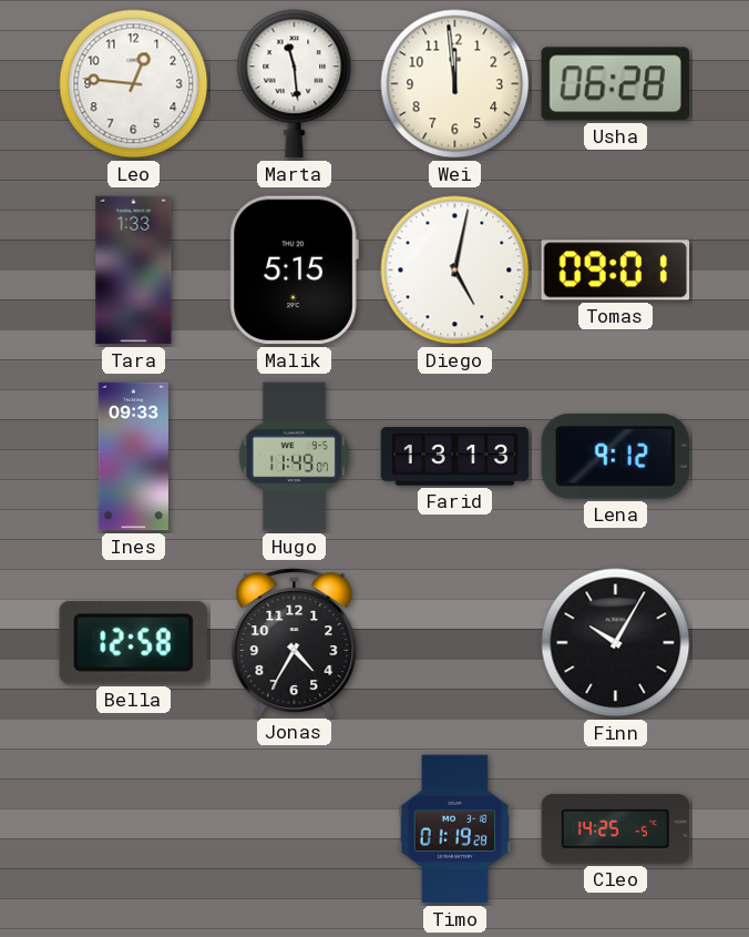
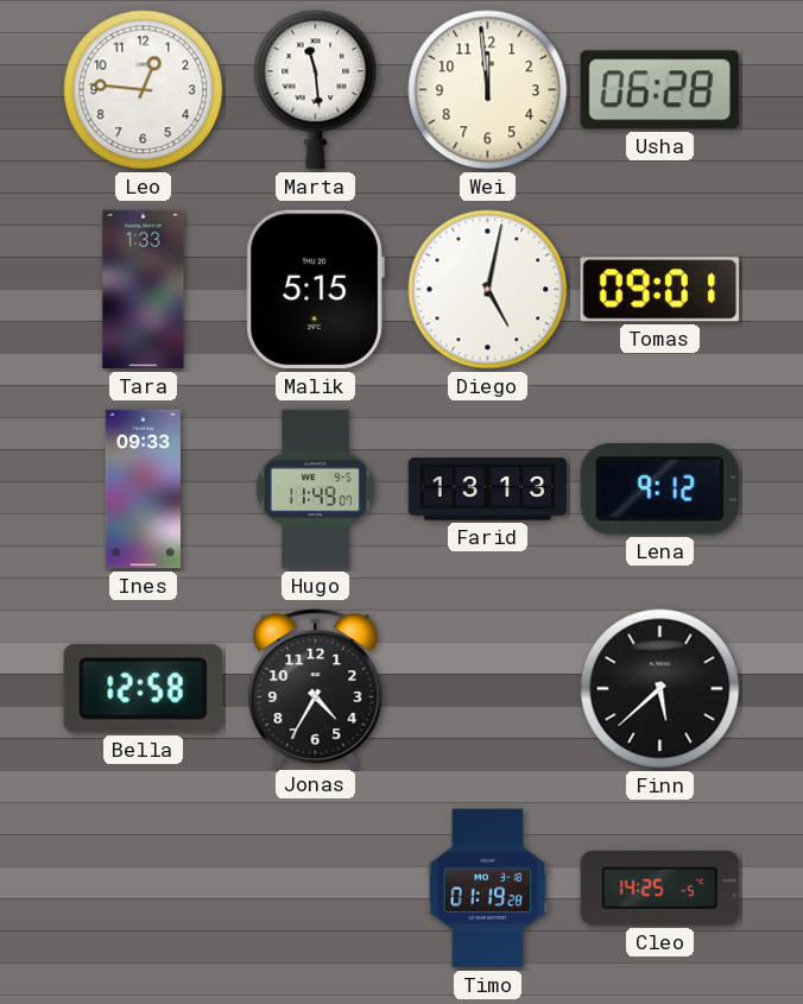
Finn: 10:05 -> 5:38
